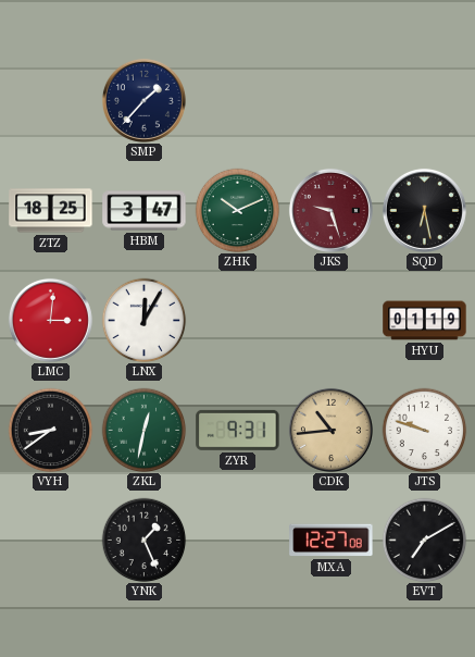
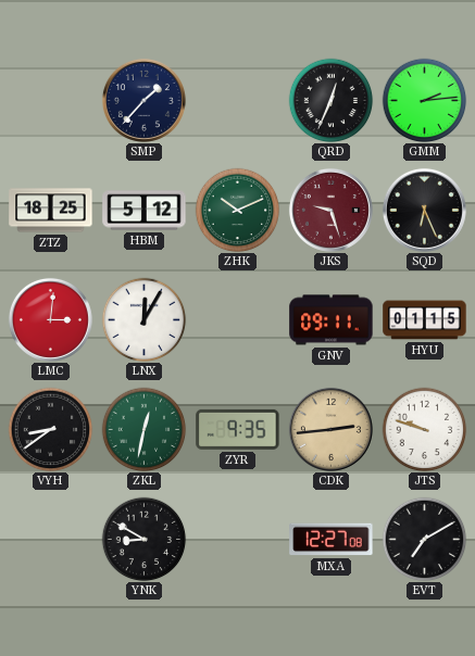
QRD: none -> 12:34
GMM: none -> 2:14
HBM: 3:47 -> 5:12
SQD: 6:28 -> 6:26
GNV: none -> 09:11
HYU: 01:19 -> 01:15
ZYR: 9:31 -> 9:35
CDK: 10:44 -> 2:44
YNK: 1:26 -> 8:50
